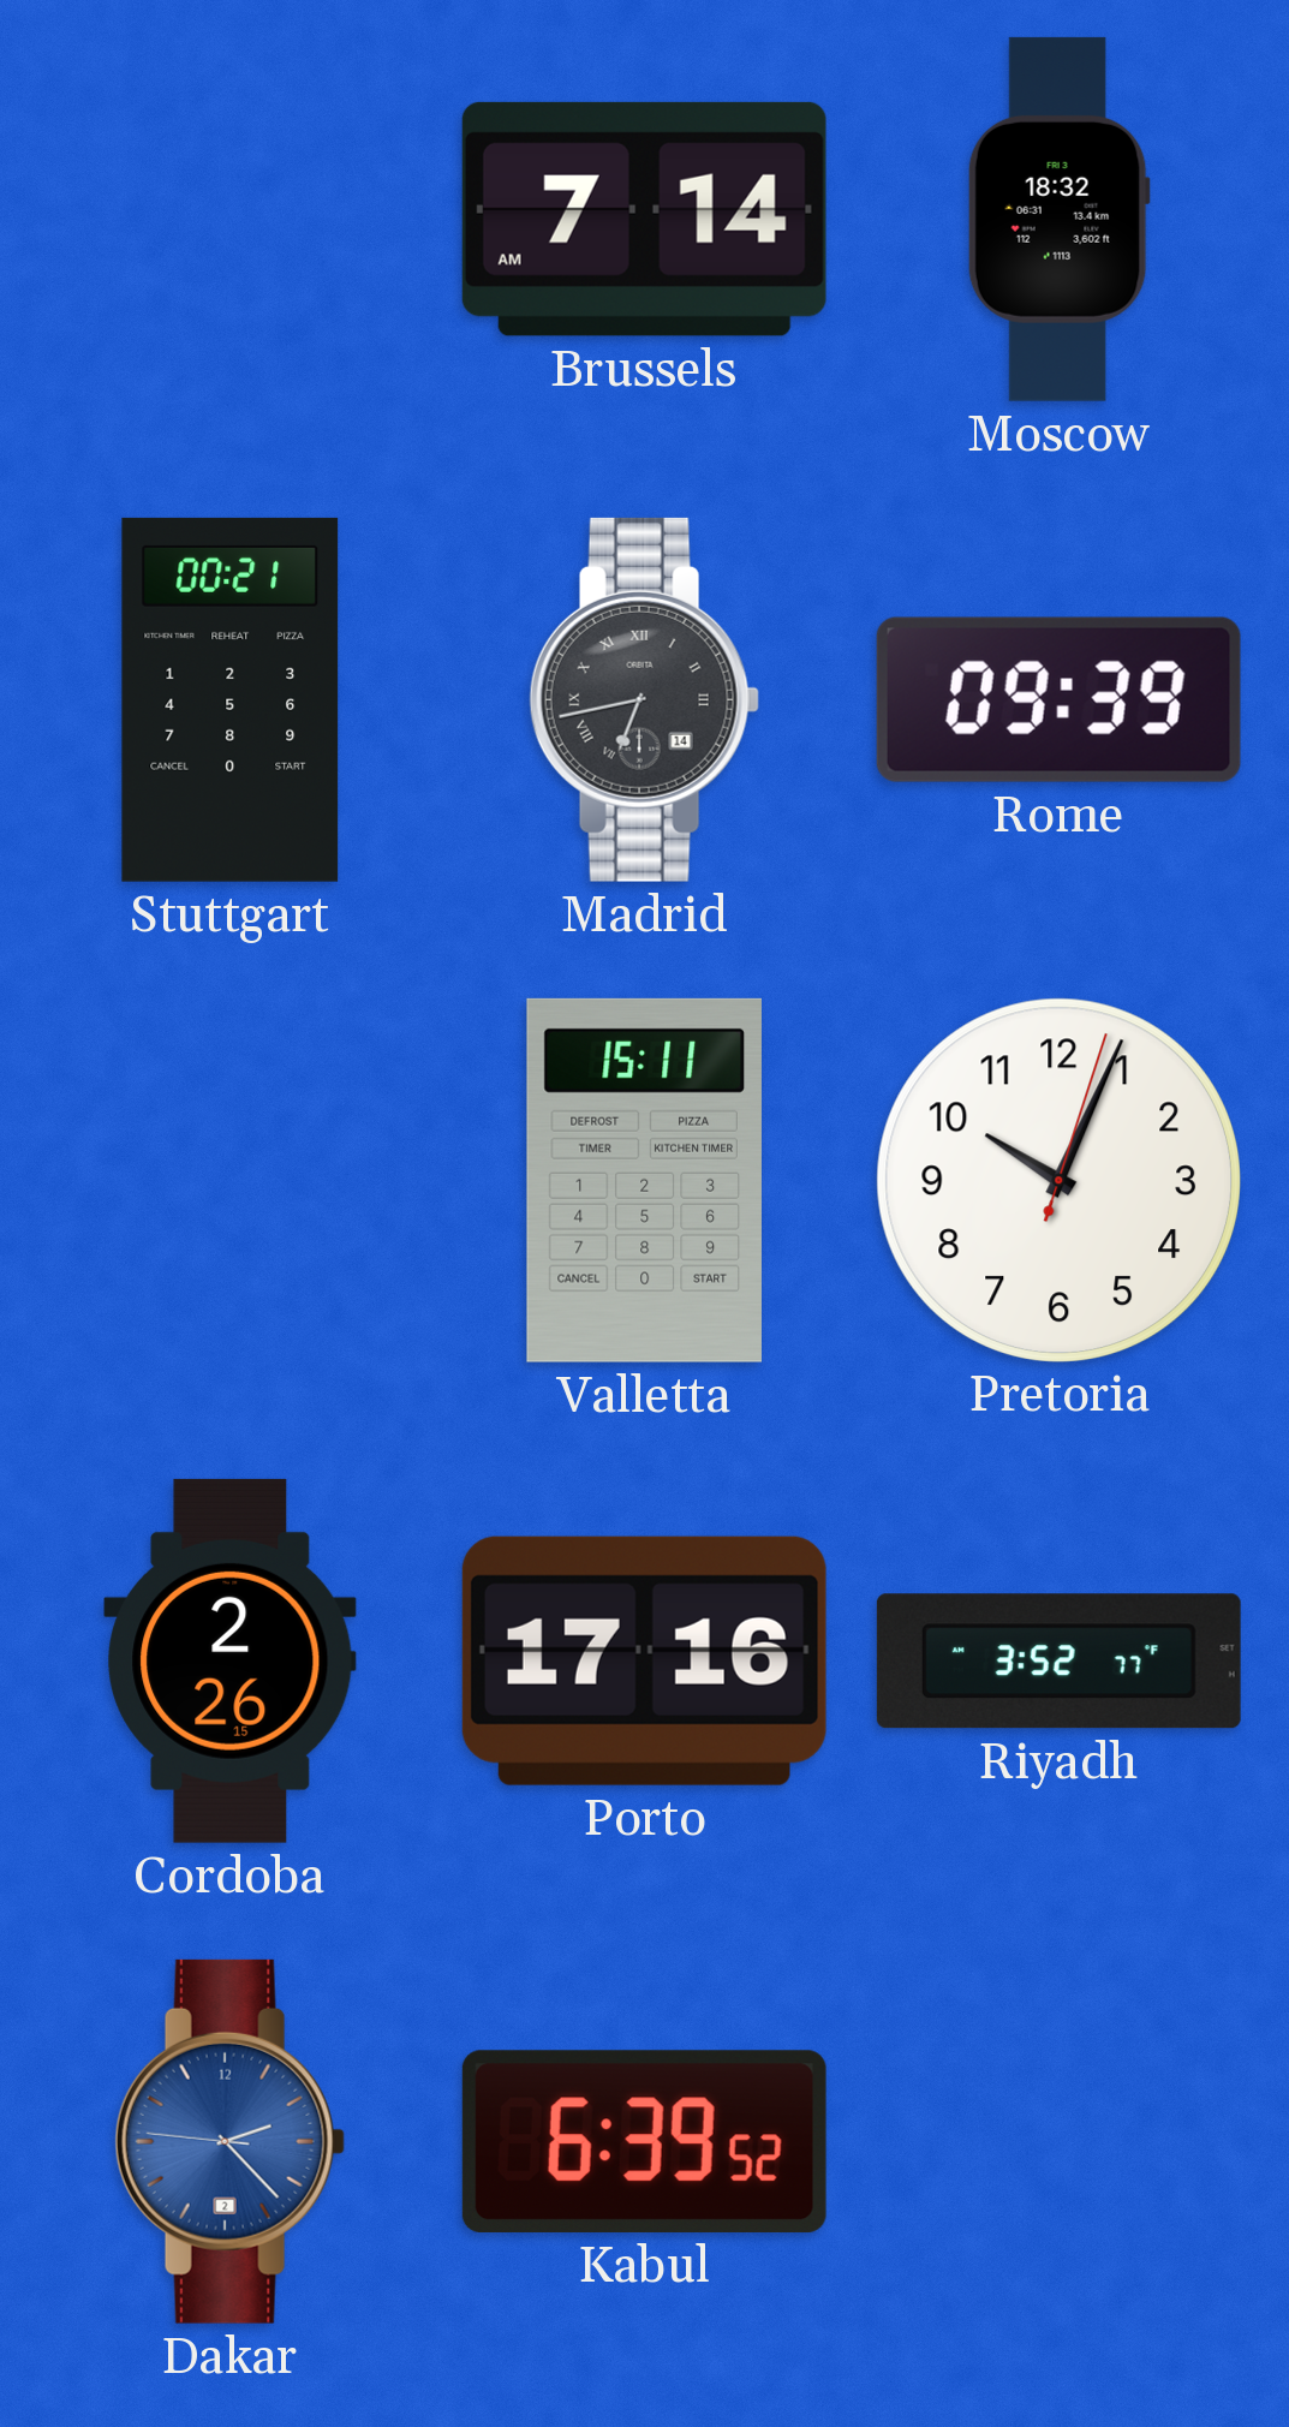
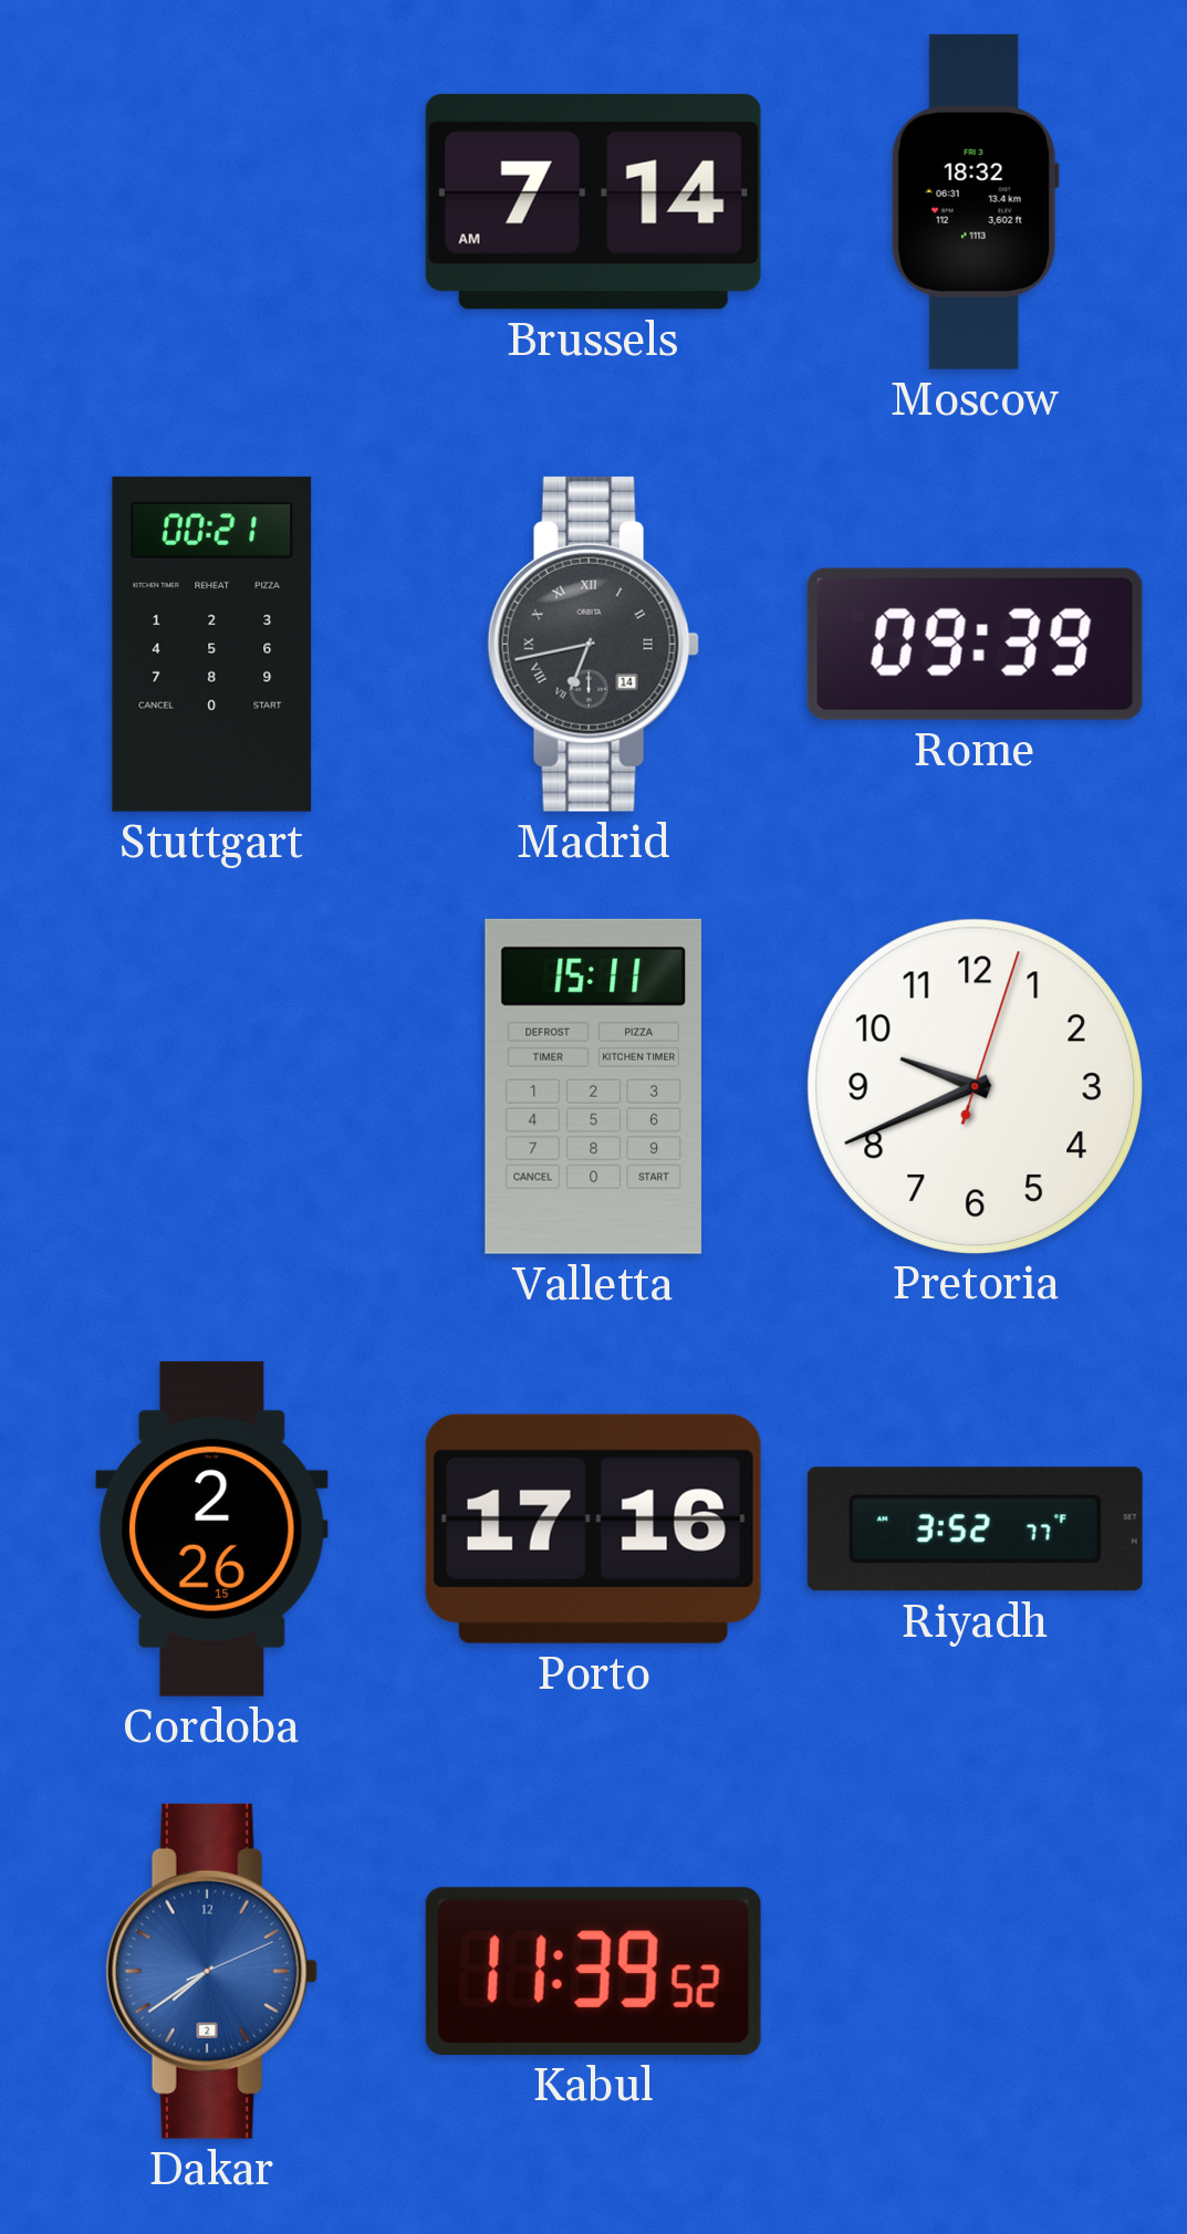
Pretoria: 10:04 -> 9:41
Dakar: 2:22 -> 7:39
Kabul: 6:39 -> 11:39
